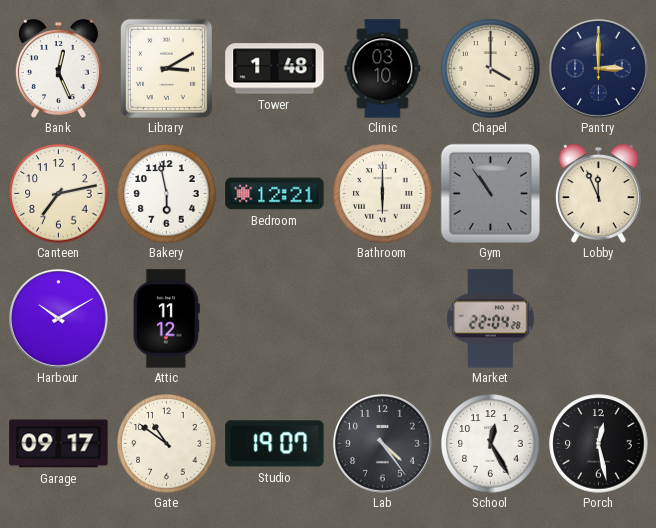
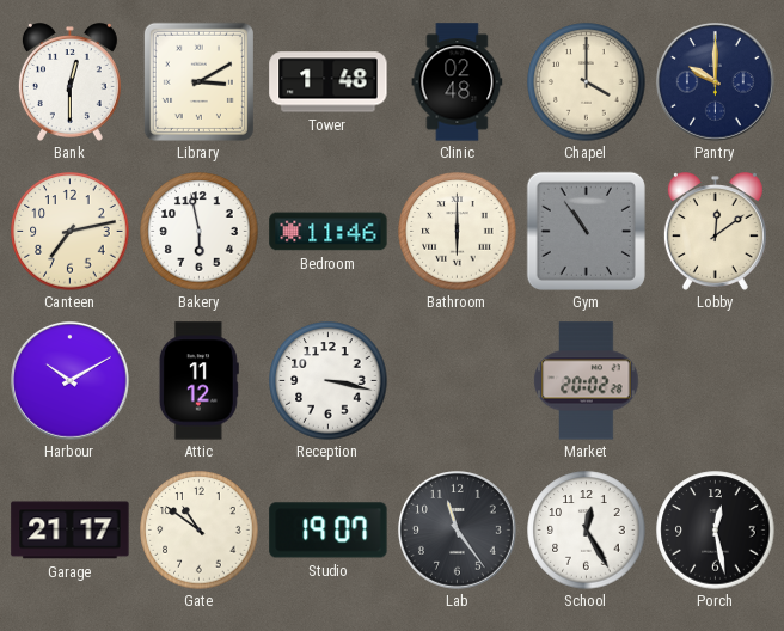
Bank: 12:26 -> 12:30
Clinic: 03:10 -> 02:48
Pantry: 3:00 -> 10:00
Bedroom: 12:21 -> 11:46
Lobby: 11:56 -> 12:09
Reception: none -> 3:17
Market: 22:04 -> 20:02
Garage: 09:17 -> 21:17
Lab: 4:24 -> 11:24
